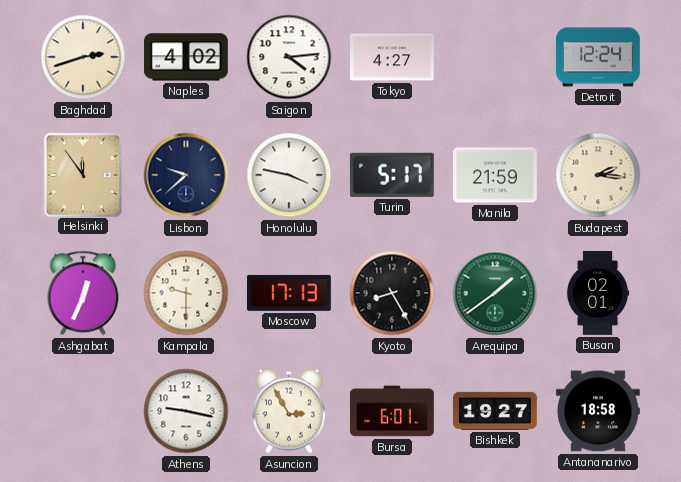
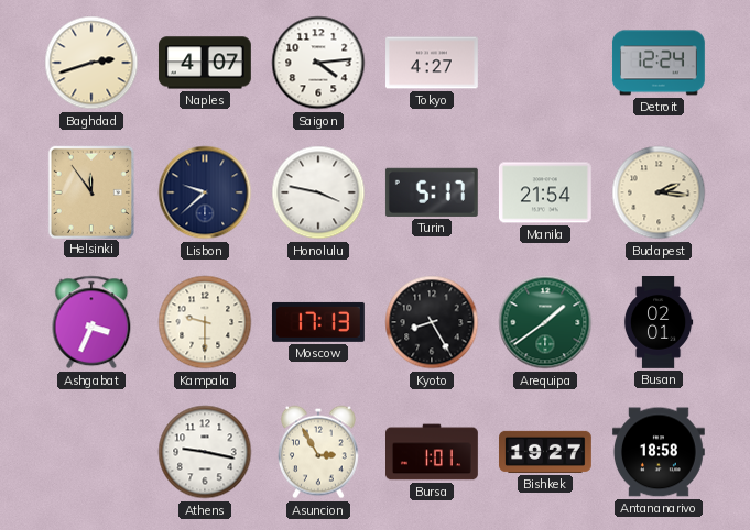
Naples: 4:02 -> 4:07
Manila: 21:59 -> 21:54
Ashgabat: 12:34 -> 3:34
Bursa: 6:01 -> 1:01
